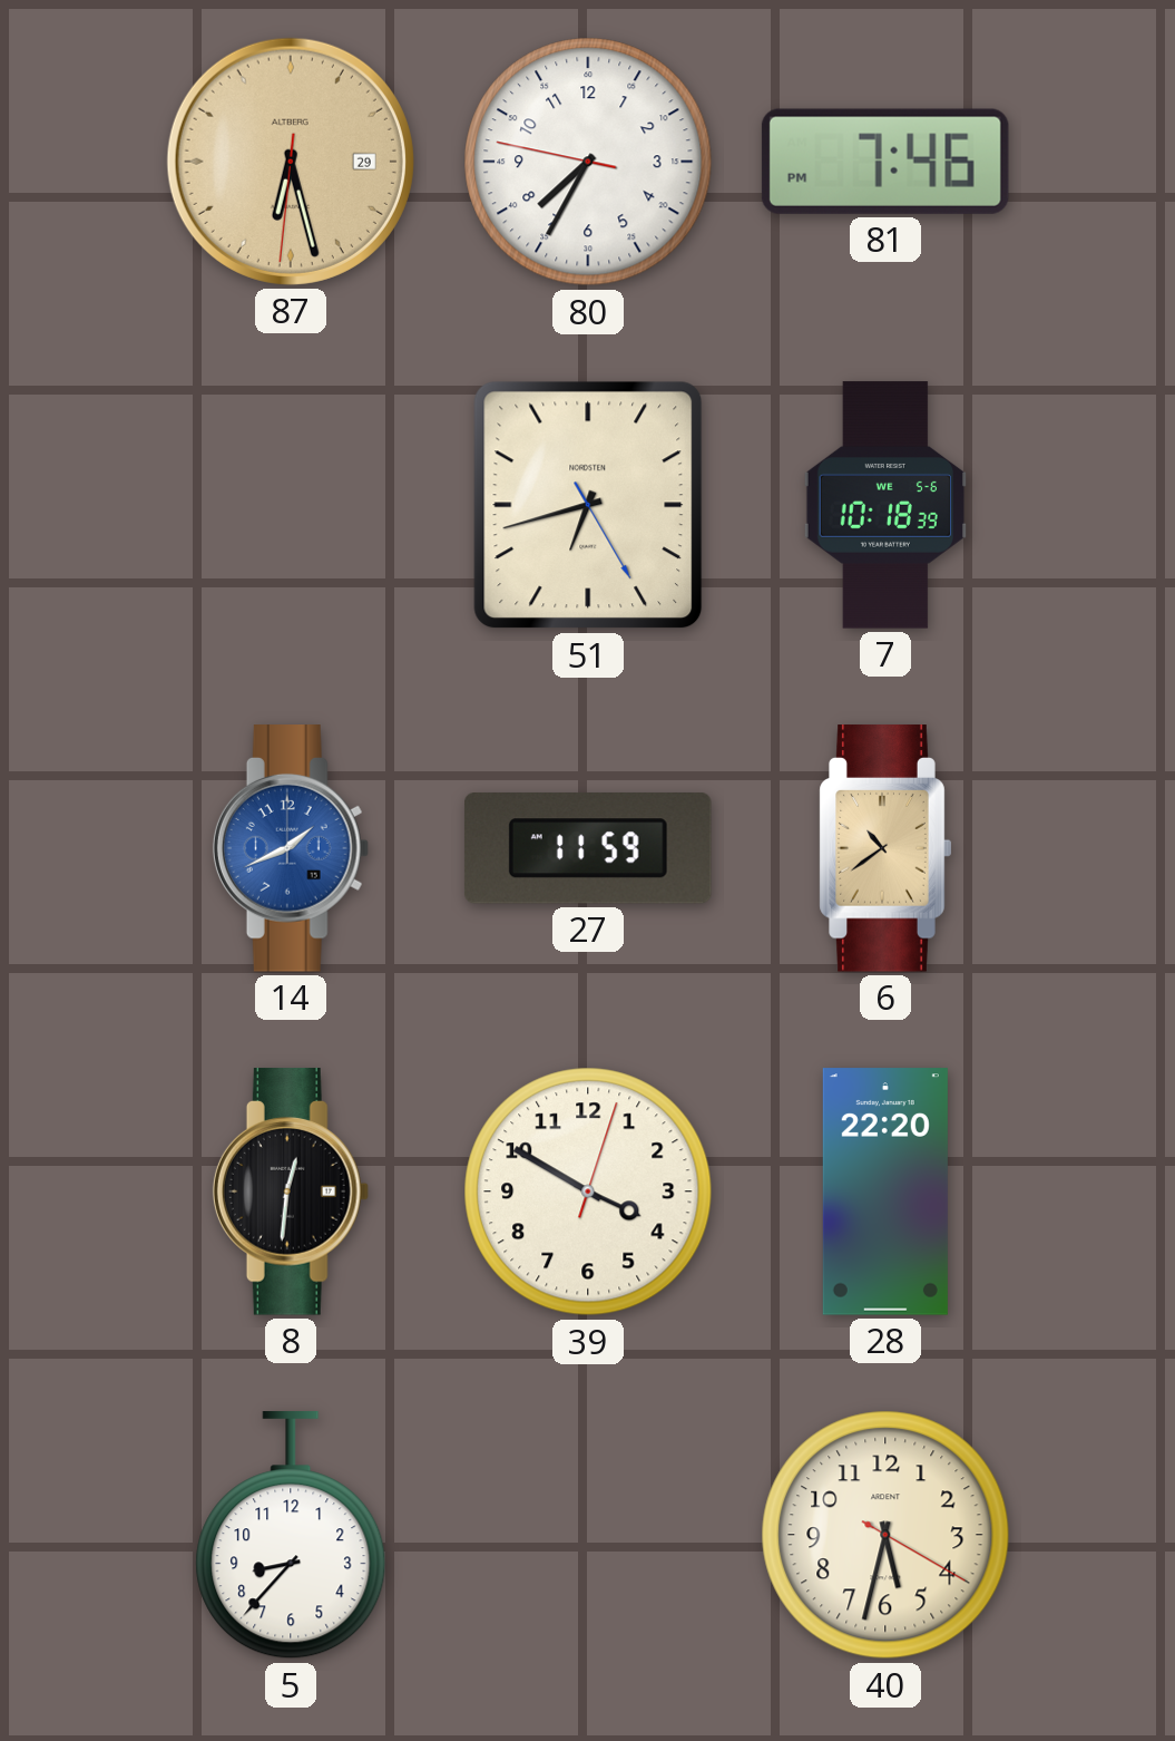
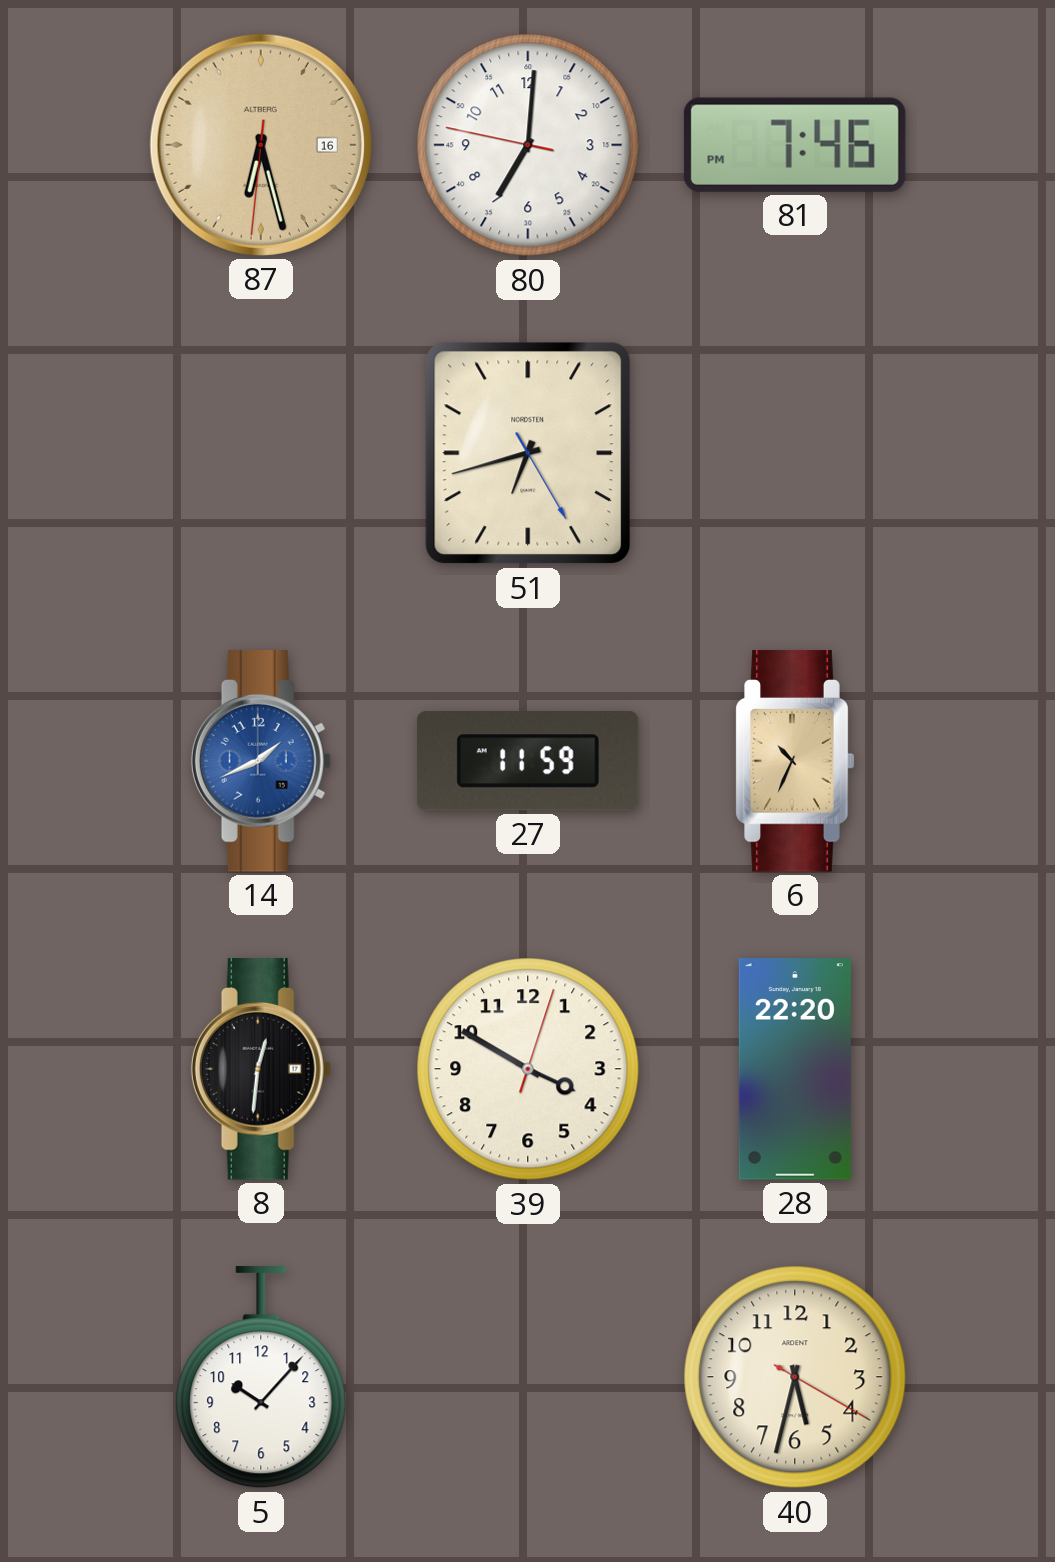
87 date: 29 -> 16
80: 7:34 -> 7:00
7: 10:18 -> none
6: 10:39 -> 10:34
5: 8:37 -> 10:07
